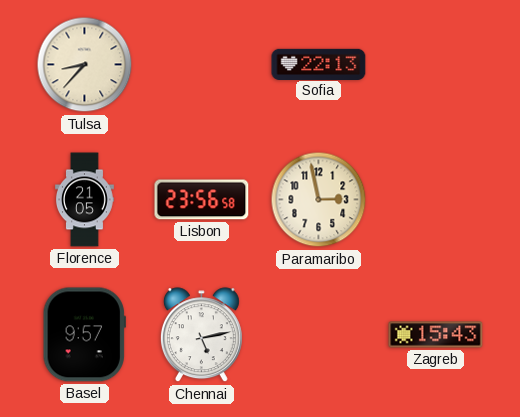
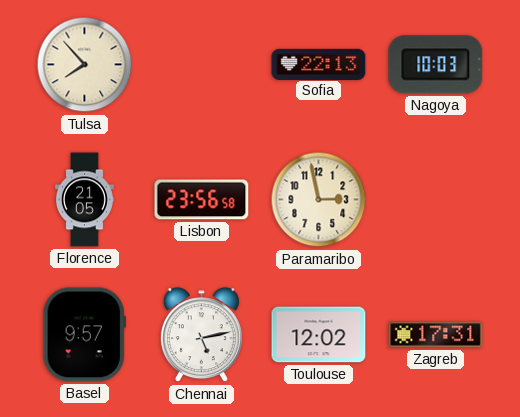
Tulsa: 8:37 -> 7:53
Nagoya: none -> 10:03
Toulouse: none -> 12:02
Zagreb: 15:43 -> 17:31
